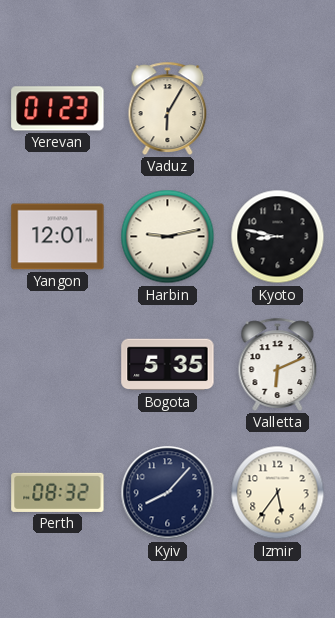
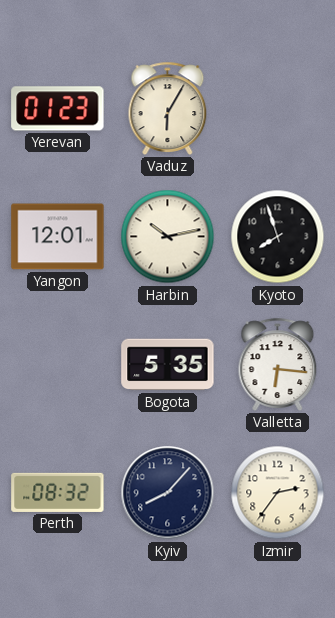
Harbin: 9:13 -> 10:13
Kyoto: 8:47 -> 7:57
Valletta: 6:11 -> 6:16
Izmir: 5:36 -> 2:36
